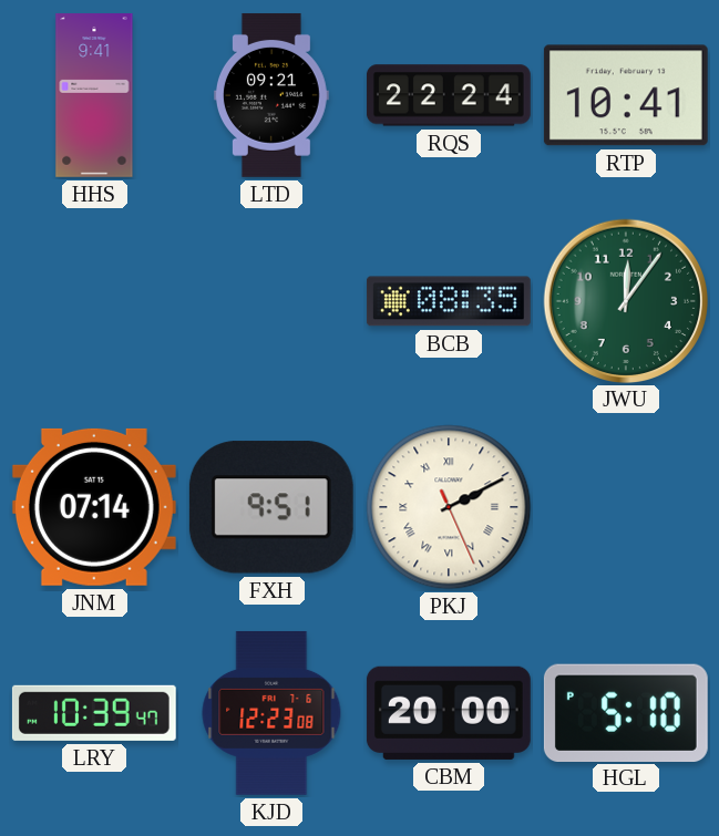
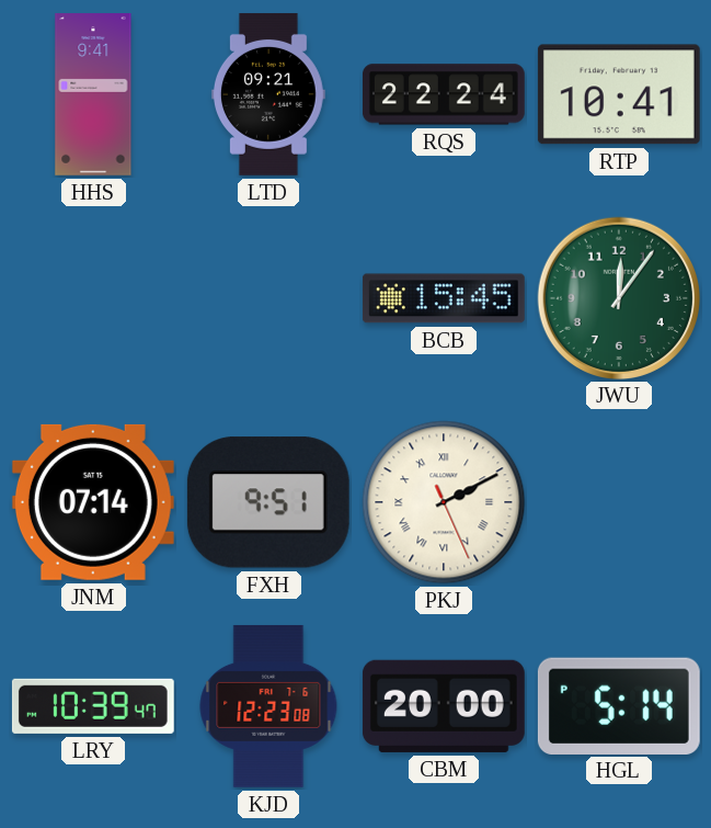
BCB: 08:35 -> 15:45
HGL: 5:10 -> 5:14
